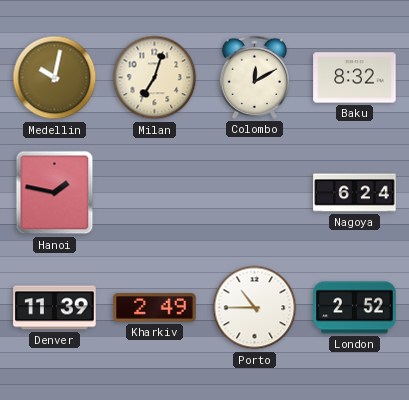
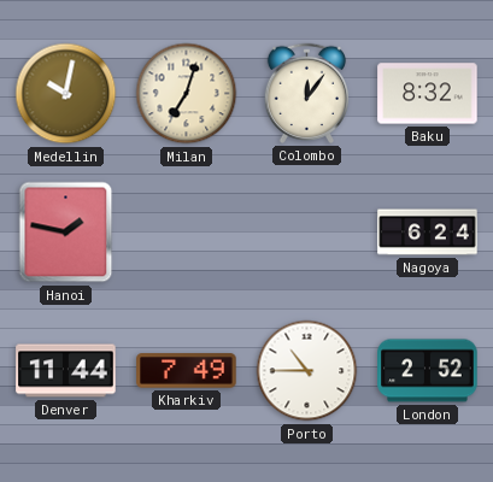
Colombo: 12:10 -> 12:06
Denver: 11:39 -> 11:44
Kharkiv: 2:49 -> 7:49
